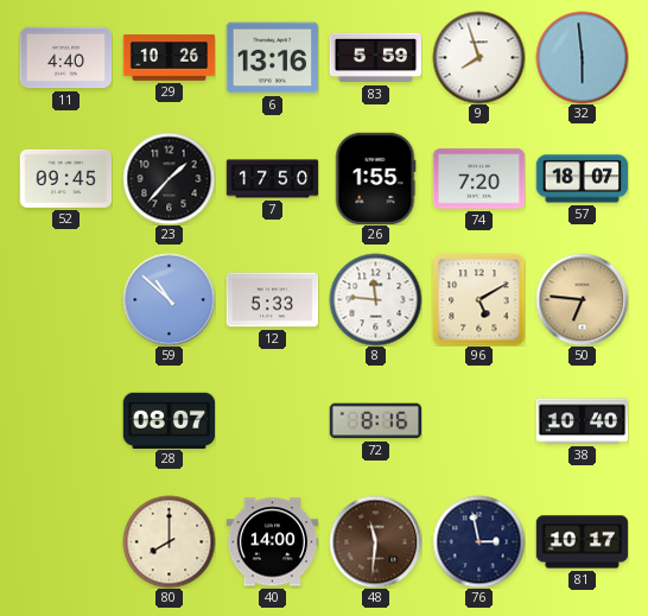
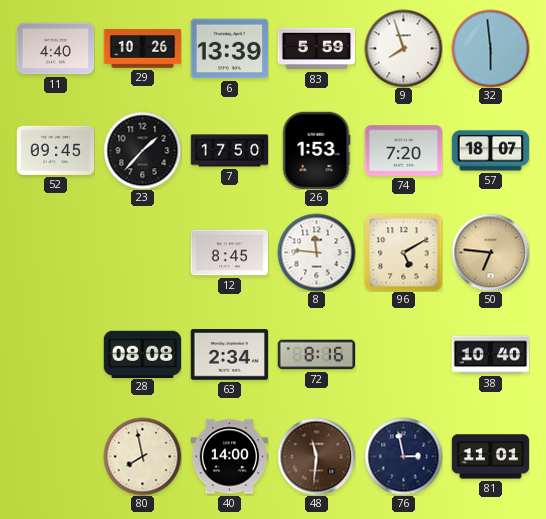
6: 13:16 -> 13:39
26: 1:55 -> 1:53
59: 10:52 -> none
12: 5:33 -> 8:45
28: 08:07 -> 08:08
63: none -> 2:34
80: 8:00 -> 7:58
81: 10:17 -> 11:01
